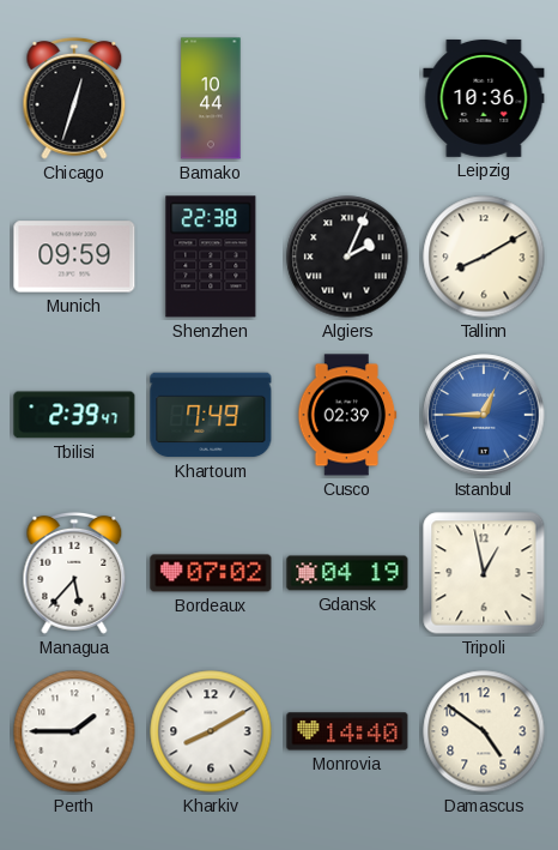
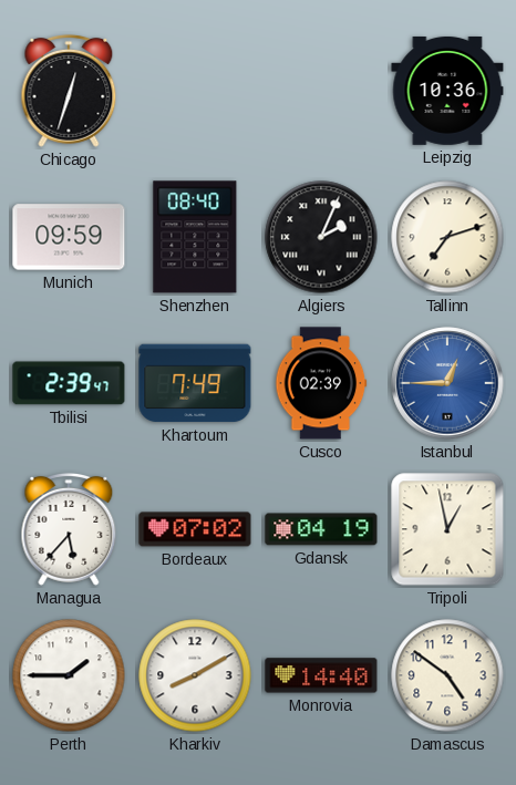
Bamako: 10:44 -> none
Shenzhen: 22:38 -> 08:40
Tallinn: 8:10 -> 7:12
